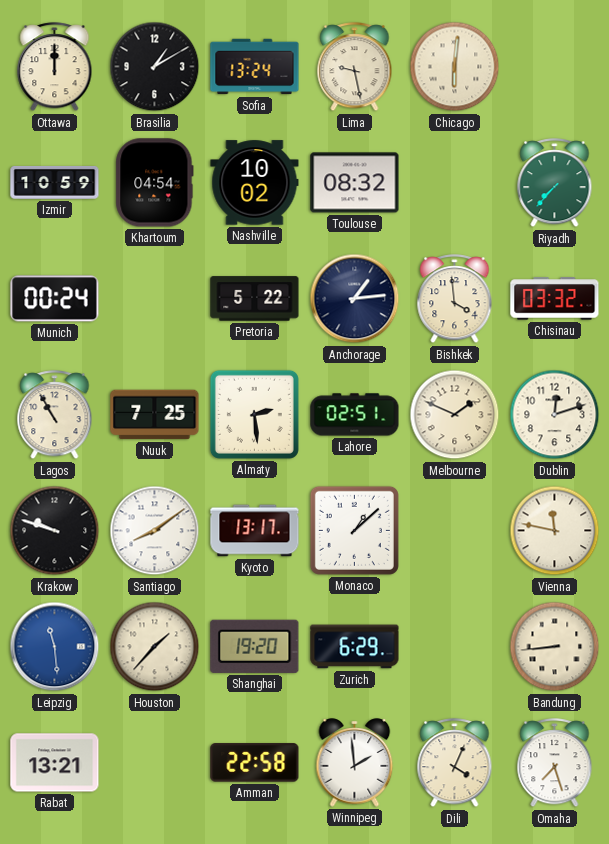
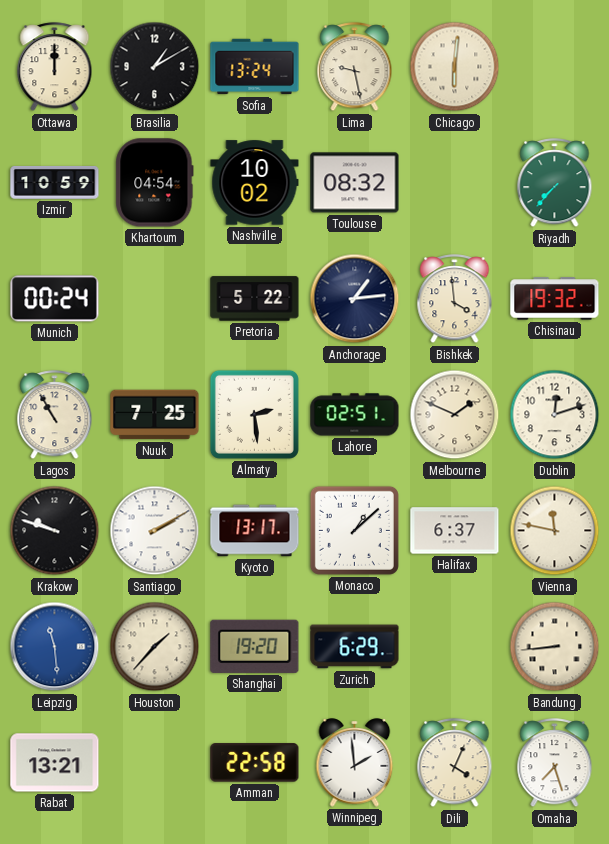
Chisinau: 03:32 -> 19:32
Santiago: 8:09 -> 2:10
Halifax: none -> 6:37
